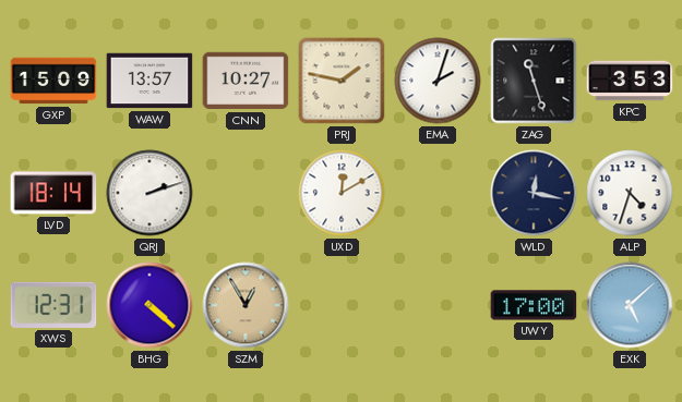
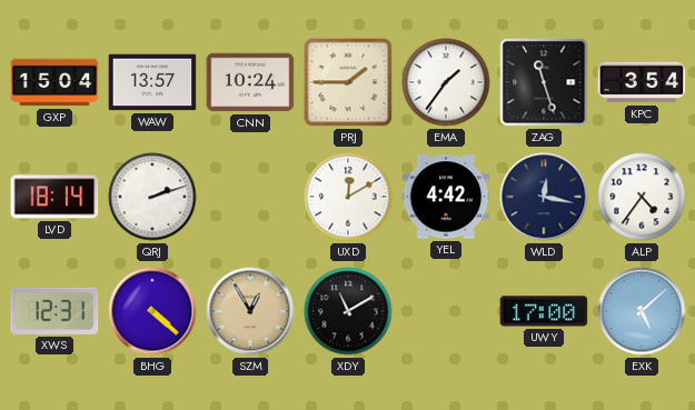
GXP: 15:09 -> 15:04
CNN: 10:27 -> 10:24
PRJ: 1:47 -> 1:45
EMA: 2:03 -> 1:36
KPC: 3:53 -> 3:54
YEL: none -> 4:42
ALP: 4:33 -> 4:36
XDY: none -> 11:10
